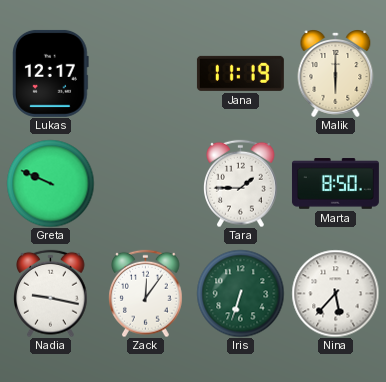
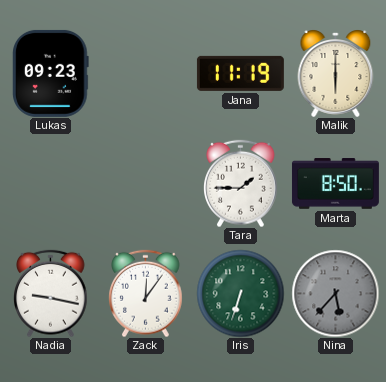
Lukas: 12:17 -> 09:23
Greta: 9:49 -> none
Nina dial: white -> grey
